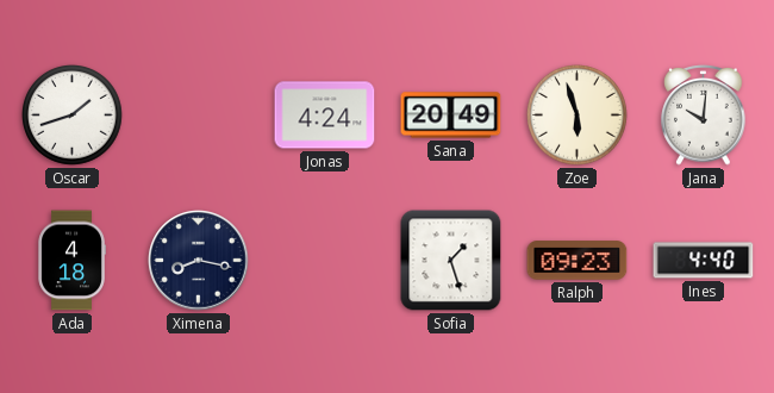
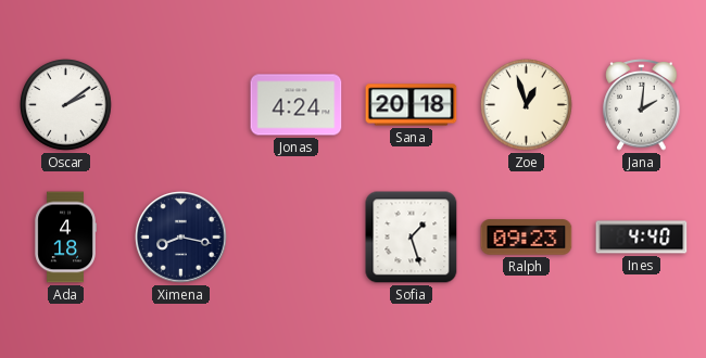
Oscar: 1:42 -> 2:09
Sana: 20:49 -> 20:18
Zoe: 5:57 -> 12:57
Jana: 10:01 -> 2:01
